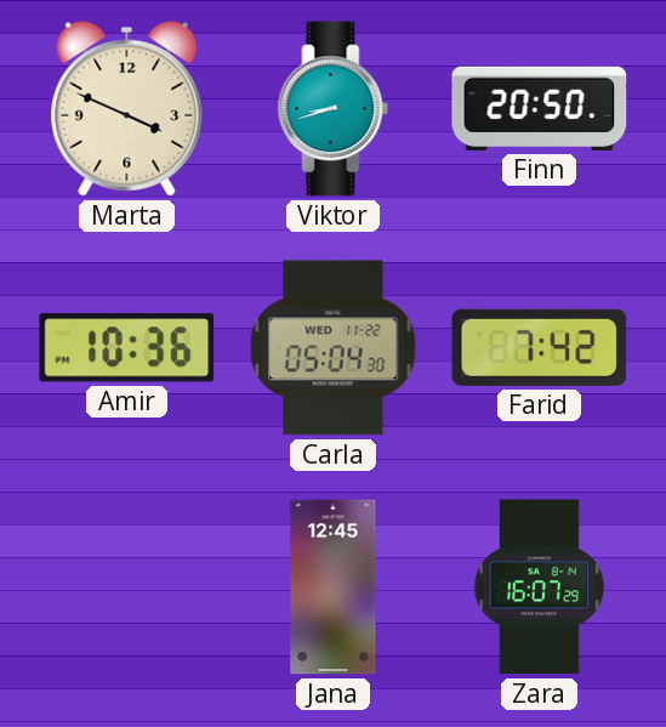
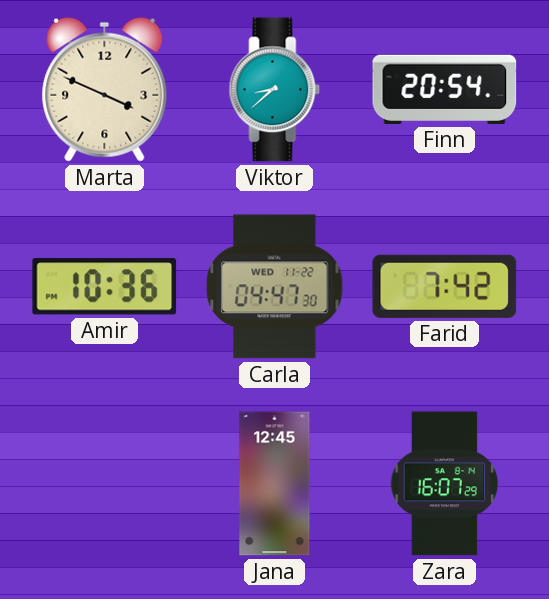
Viktor: 8:42 -> 8:38
Finn: 20:50 -> 20:54
Carla: 05:04 -> 04:47
